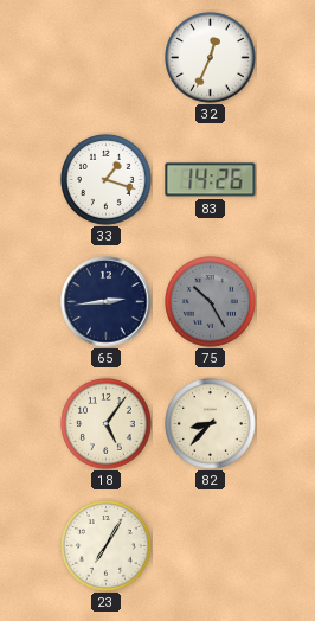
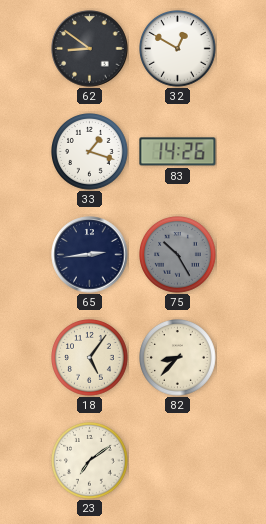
62: none -> 8:51
32: 12:34 -> 12:50
23: 7:05 -> 7:09
